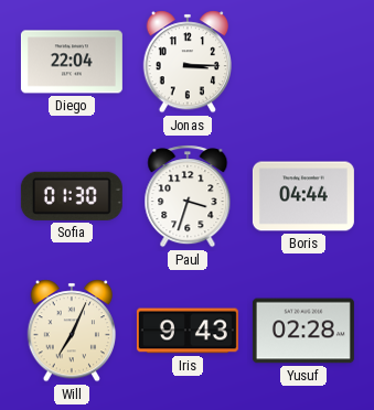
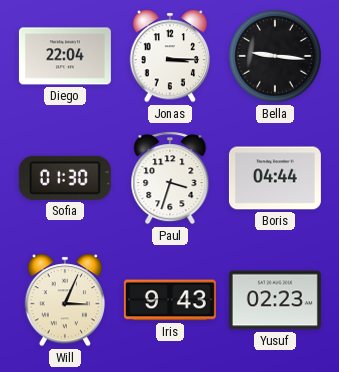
Bella: none -> 9:16
Will: 7:04 -> 3:04
Yusuf: 02:28 -> 02:23
